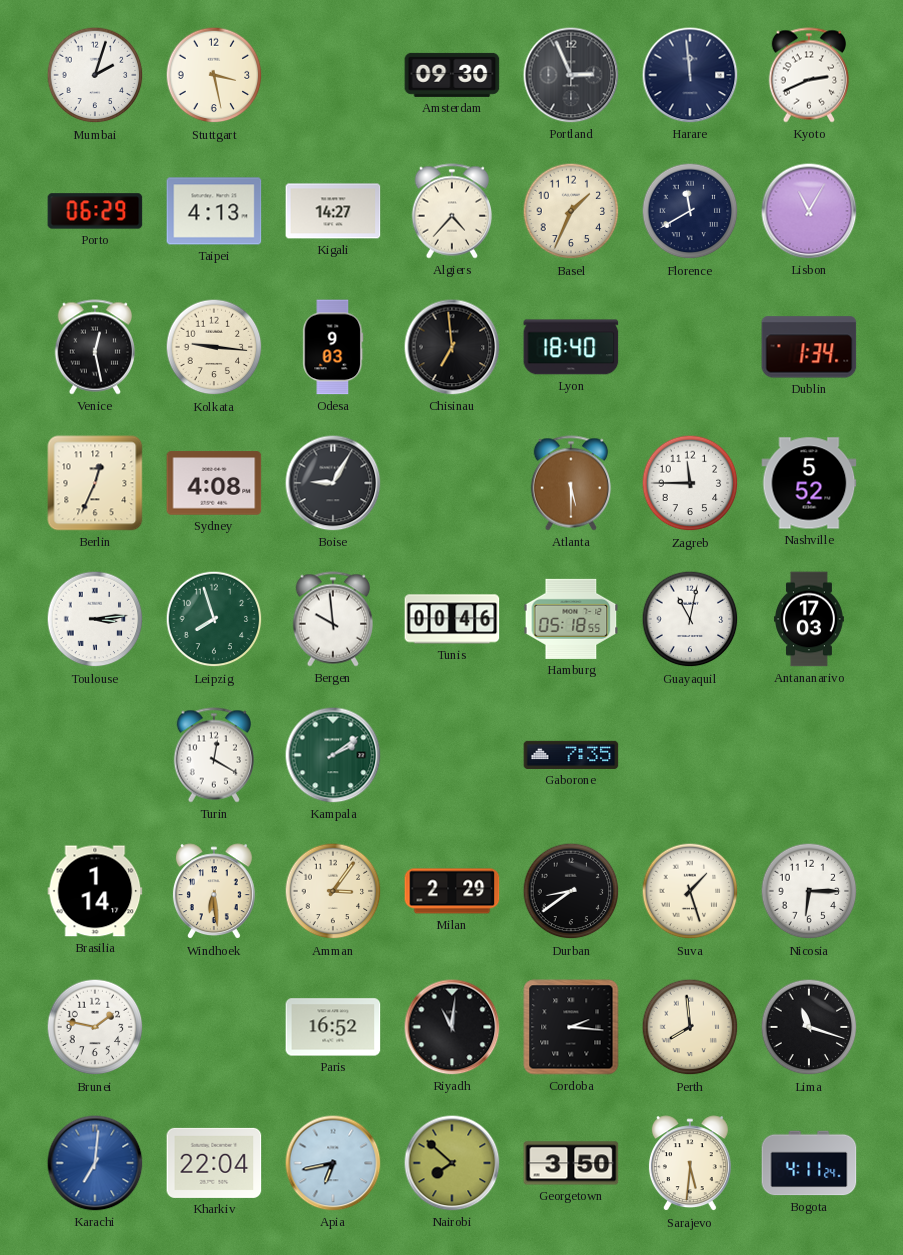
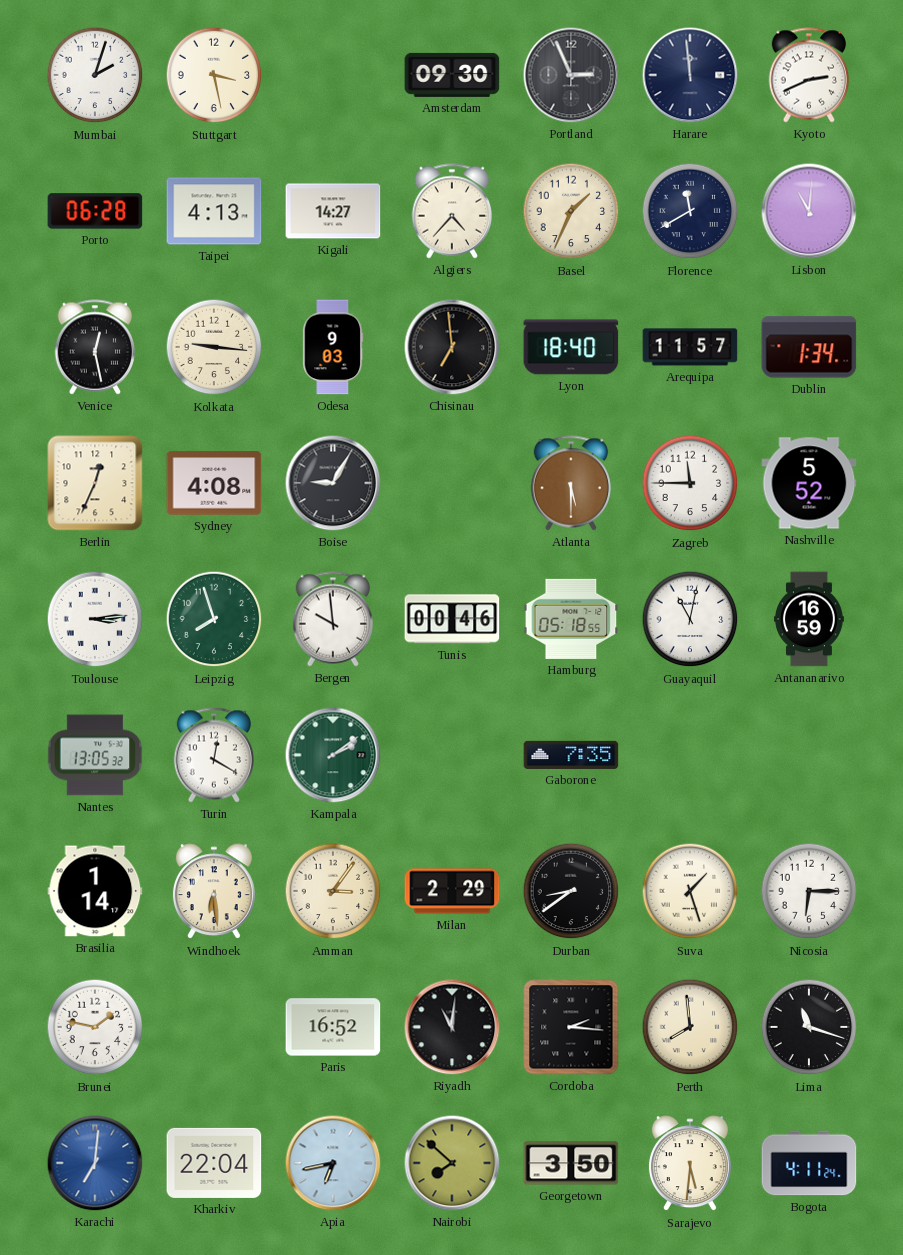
Porto: 06:29 -> 06:28
Lisbon: 11:05 -> 11:01
Arequipa: none -> 11:57
Antananarivo: 17:03 -> 16:59
Nantes: none -> 13:05
